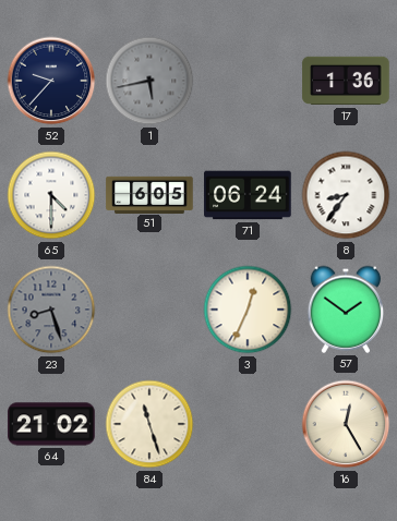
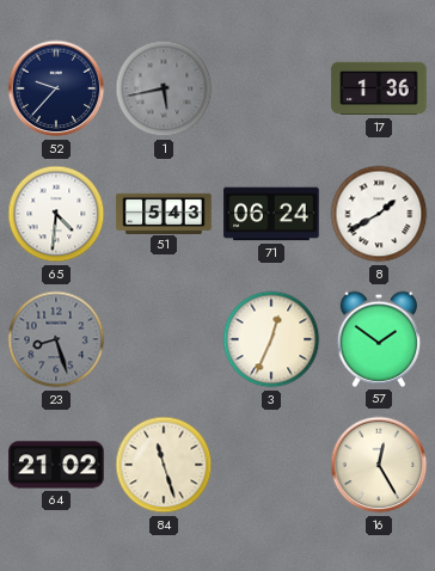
65: 4:30 -> 4:31
51: 6:05 -> 5:43
8: 8:36 -> 1:40
